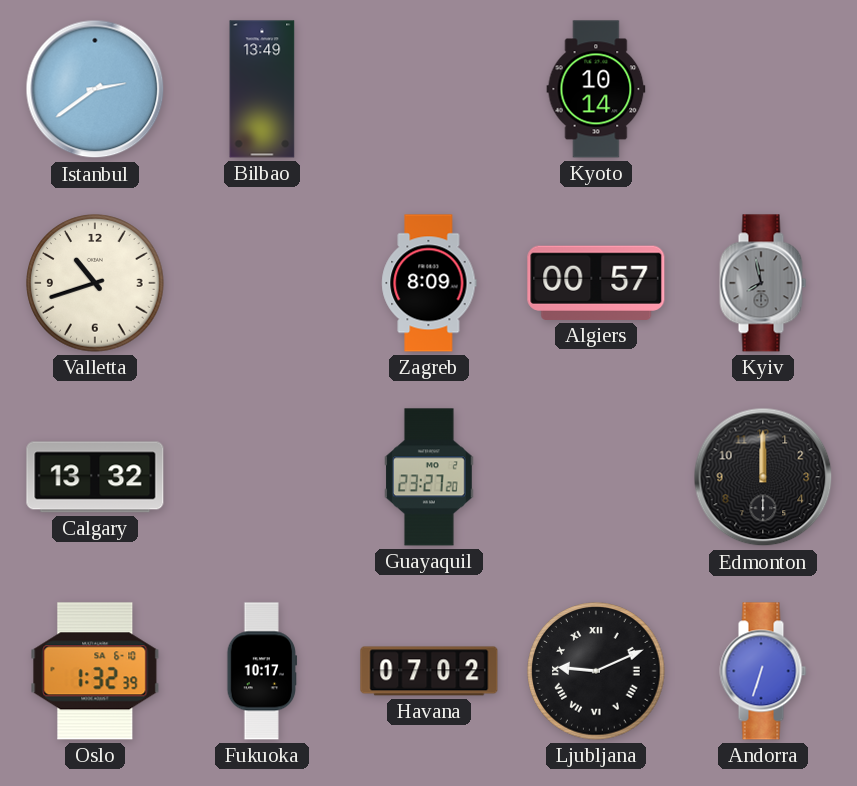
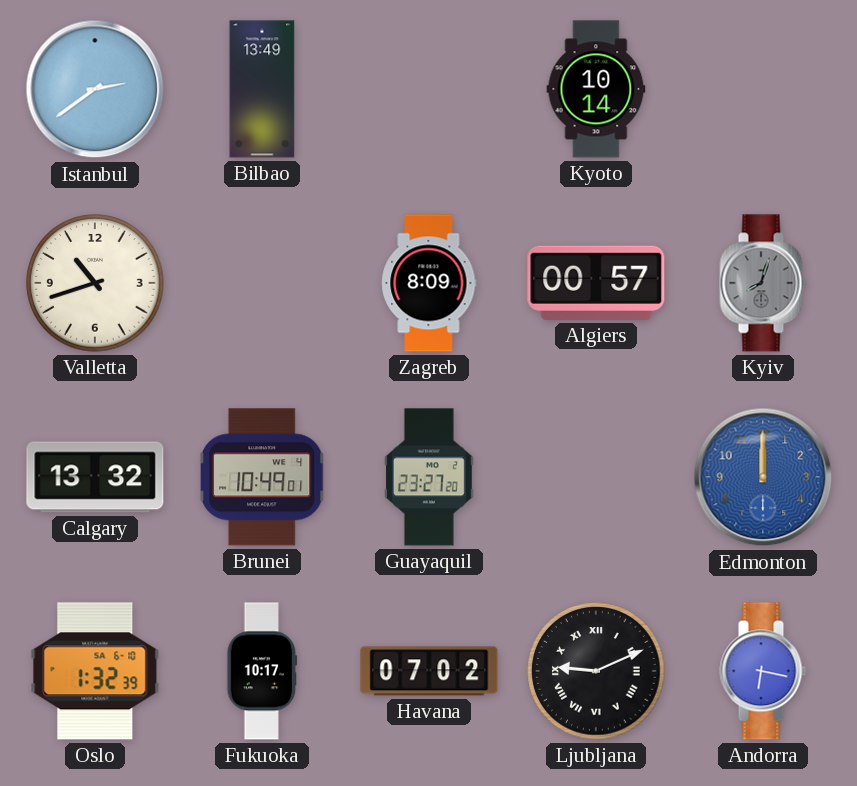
Kyiv: 7:58 -> 8:03
Brunei: none -> 10:49
Edmonton dial: black -> blue
Andorra: 6:33 -> 6:17
